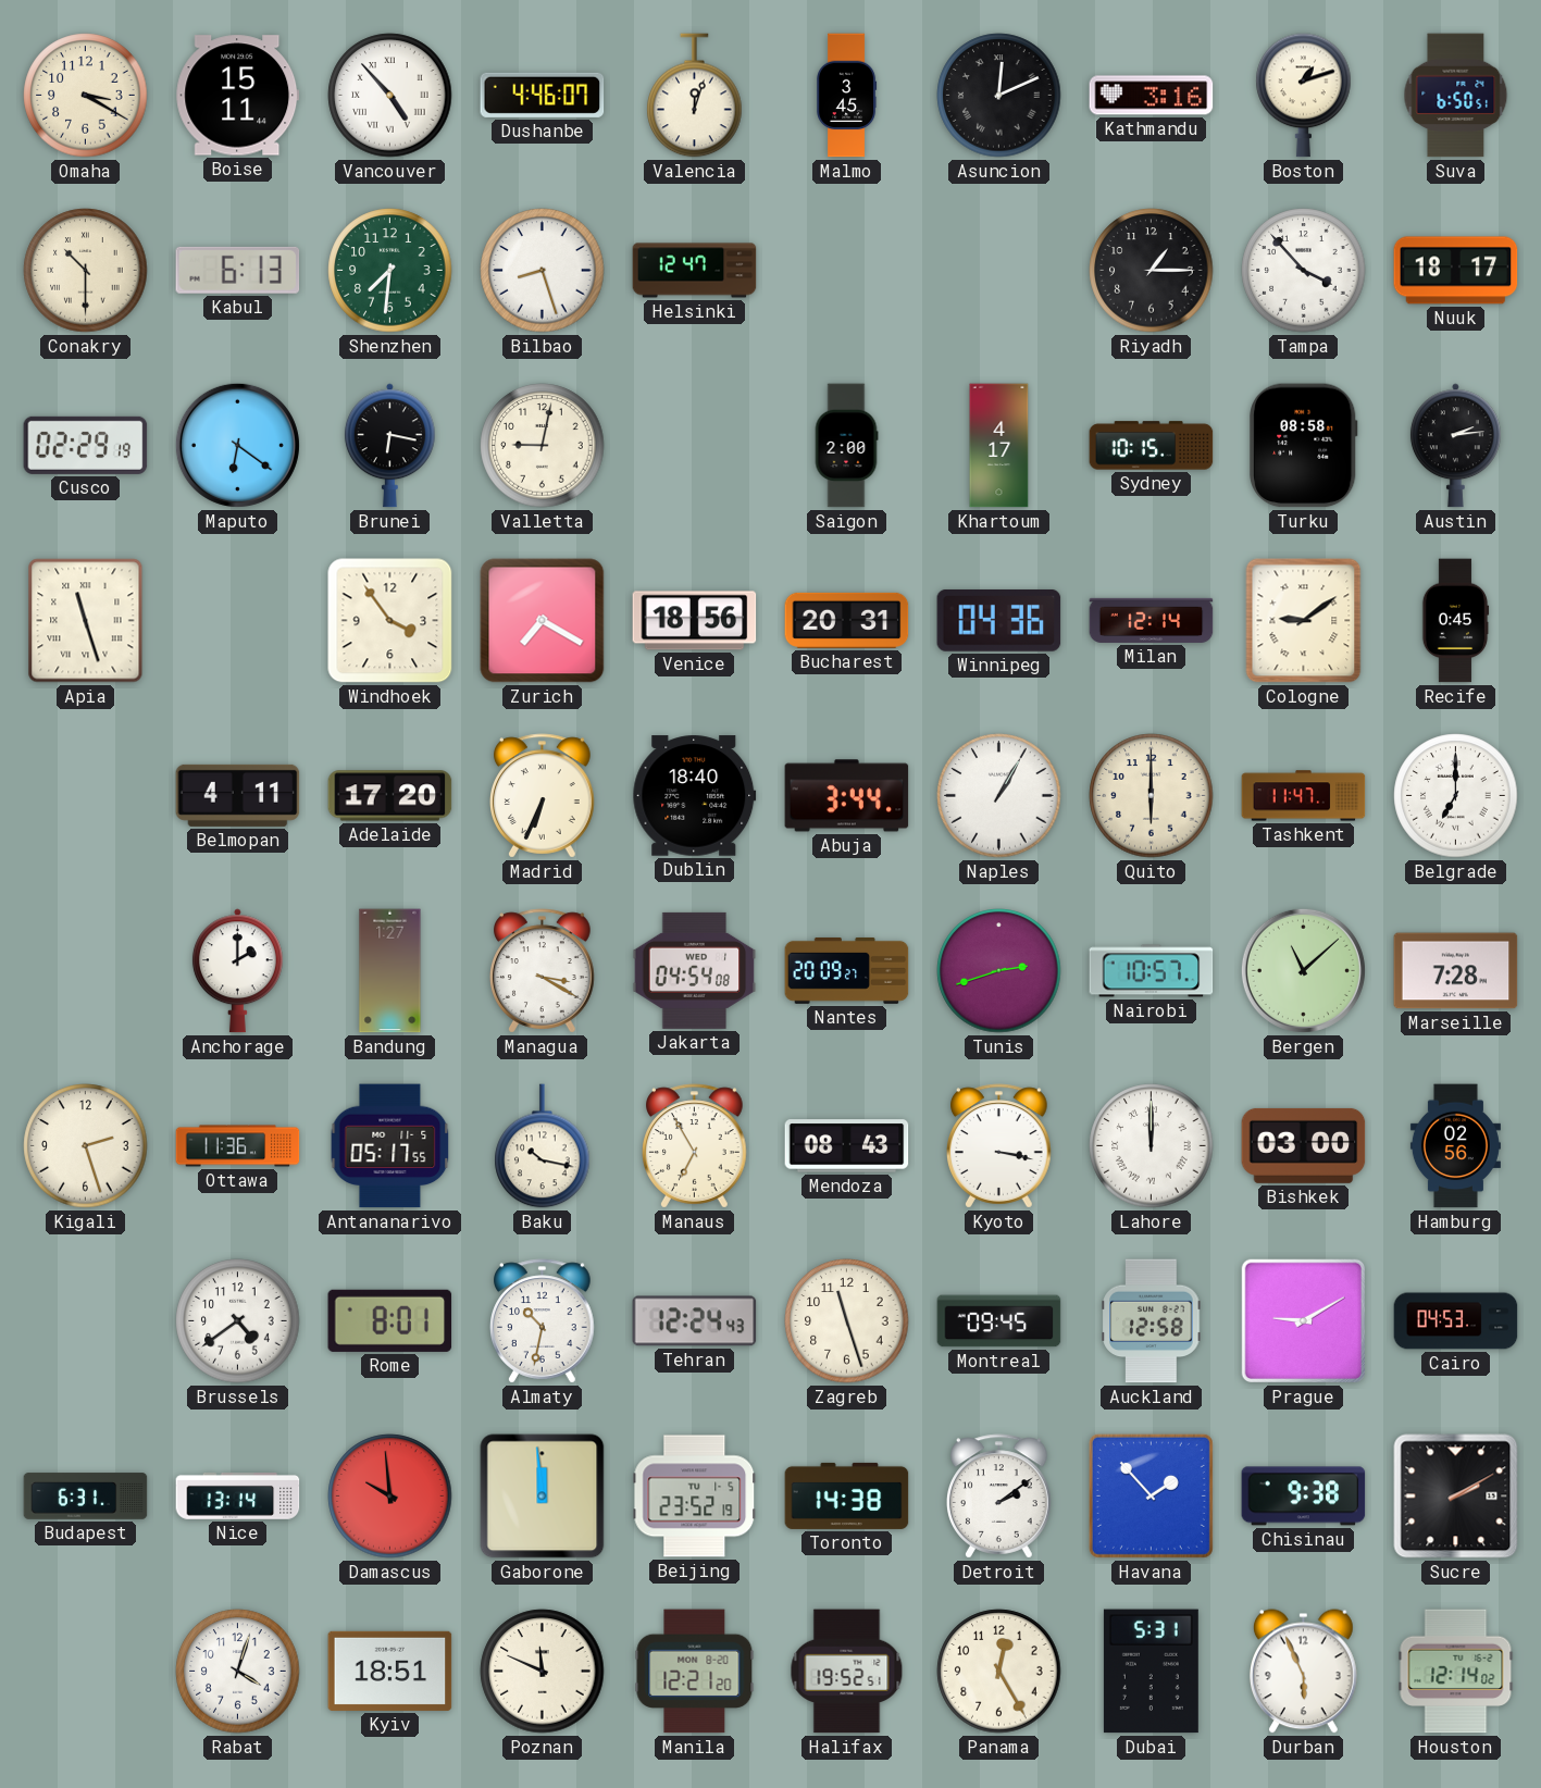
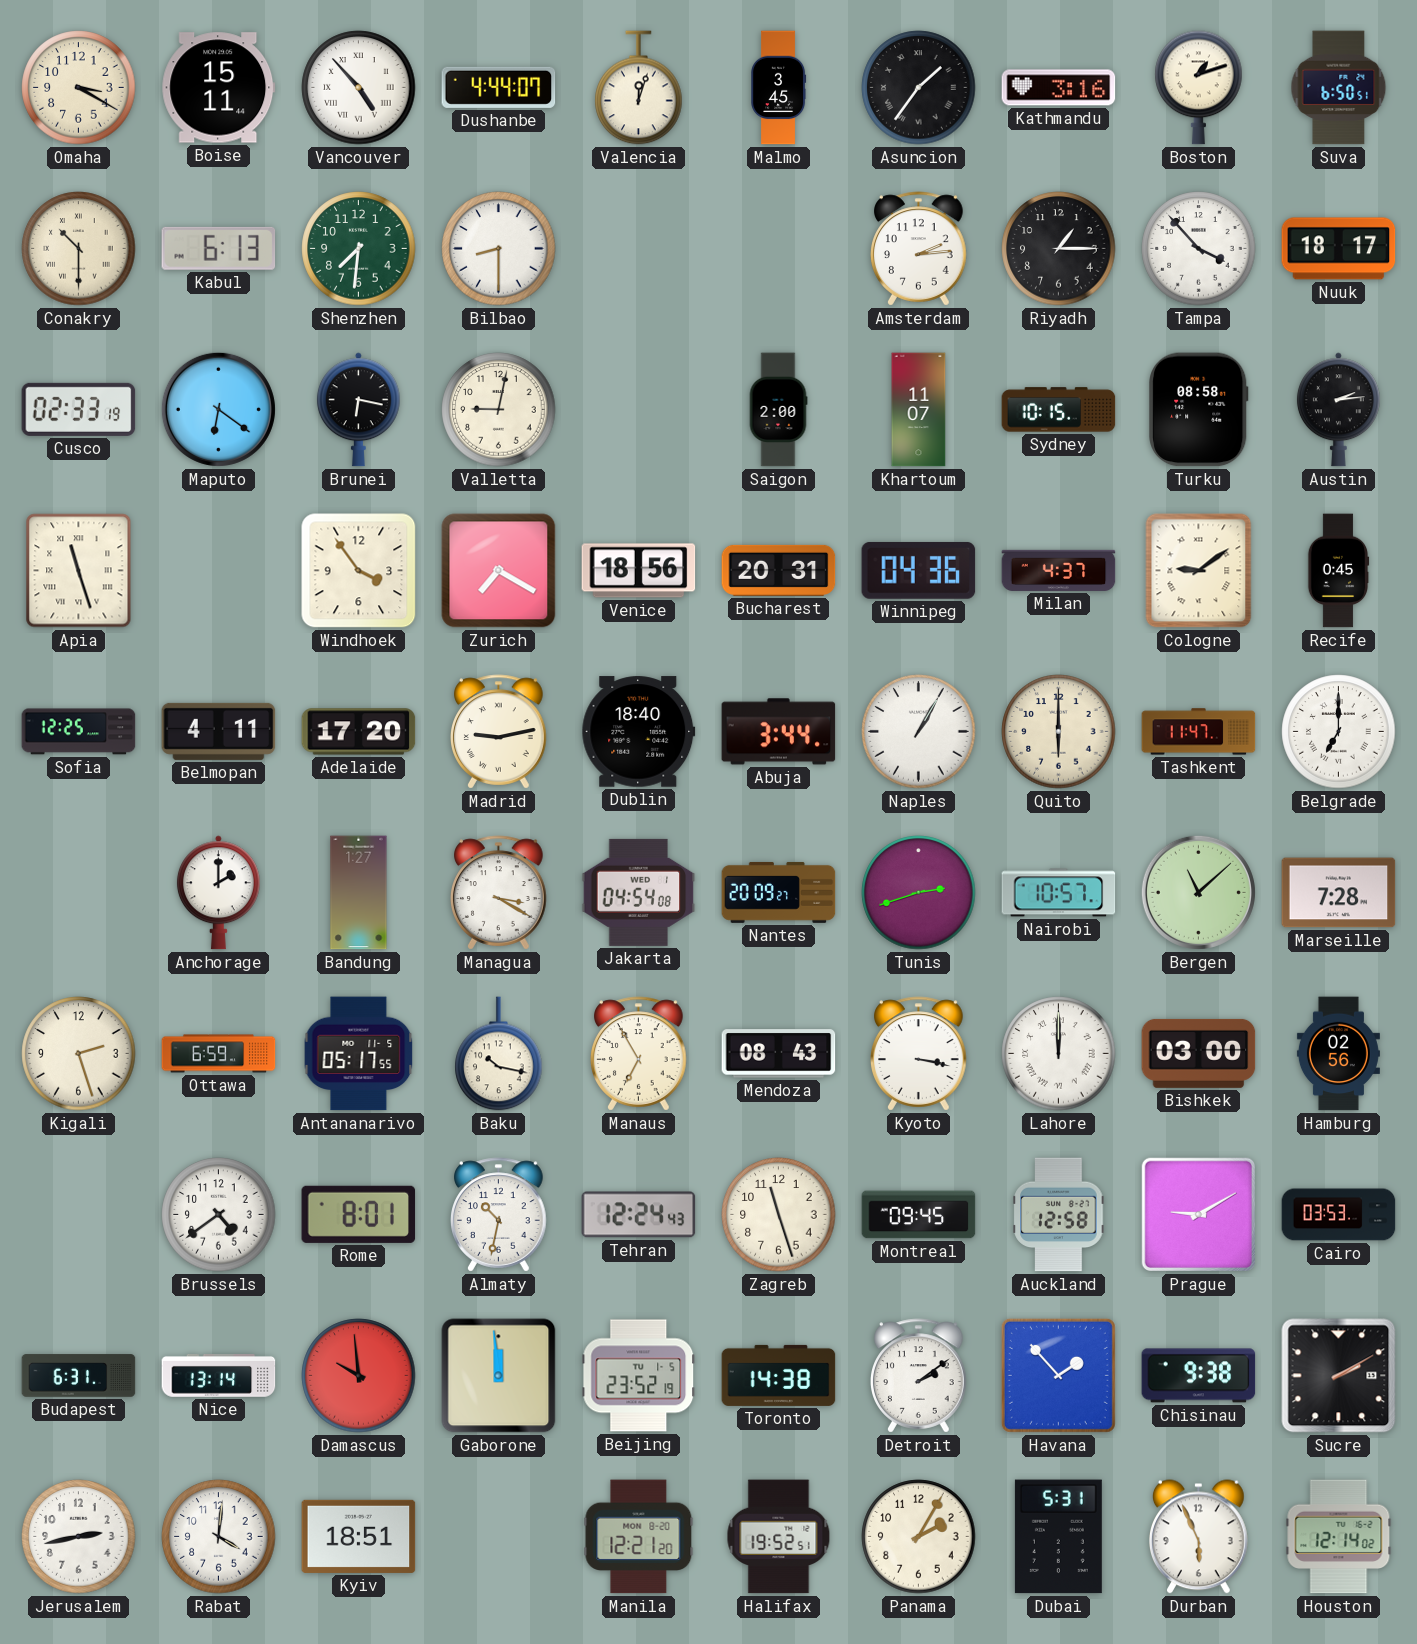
Dushanbe: 4:46 -> 4:44
Asuncion: 12:11 -> 1:36
Bilbao: 8:27 -> 8:30
Helsinki: 12:47 -> none
Amsterdam: none -> 2:14
Cusco: 02:29 -> 02:33
Khartoum: 4:17 -> 11:07
Milan: 12:14 -> 4:37
Sofia: none -> 12:25
Madrid: 6:34 -> 9:13
Ottawa: 11:36 -> 6:59
Cairo: 04:53 -> 03:53
Jerusalem: none -> 2:43
Rabat: 4:03 -> 4:01
Poznan: 11:49 -> none
Panama: 12:25 -> 2:05
